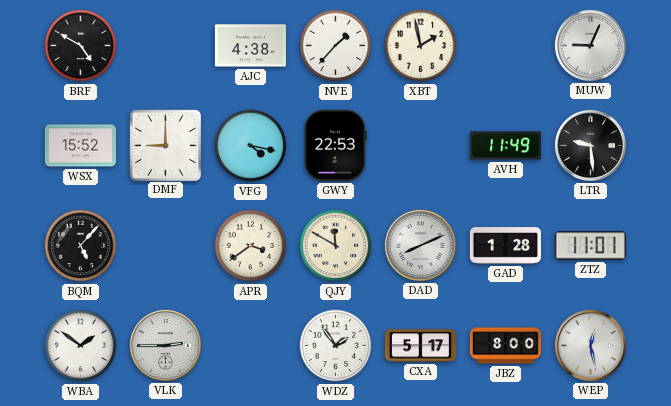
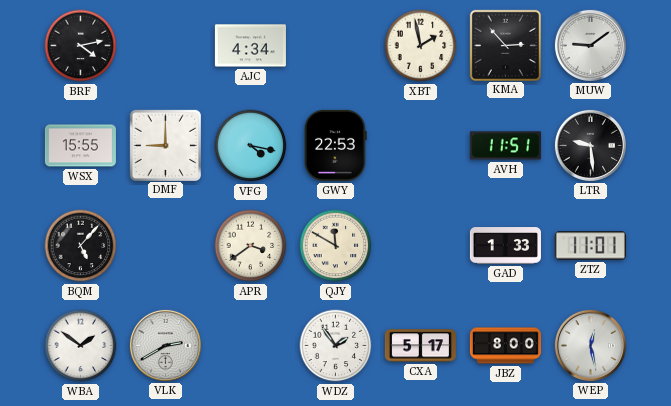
BRF: 4:50 -> 4:13
AJC: 4:38 -> 4:34
NVE: 1:37 -> none
KMA: none -> 2:53
MUW: 9:04 -> 9:09
WSX: 15:52 -> 15:55
AVH: 11:49 -> 11:51
DAD: 8:11 -> none
GAD: 1:28 -> 1:33
VLK: 2:45 -> 2:40
